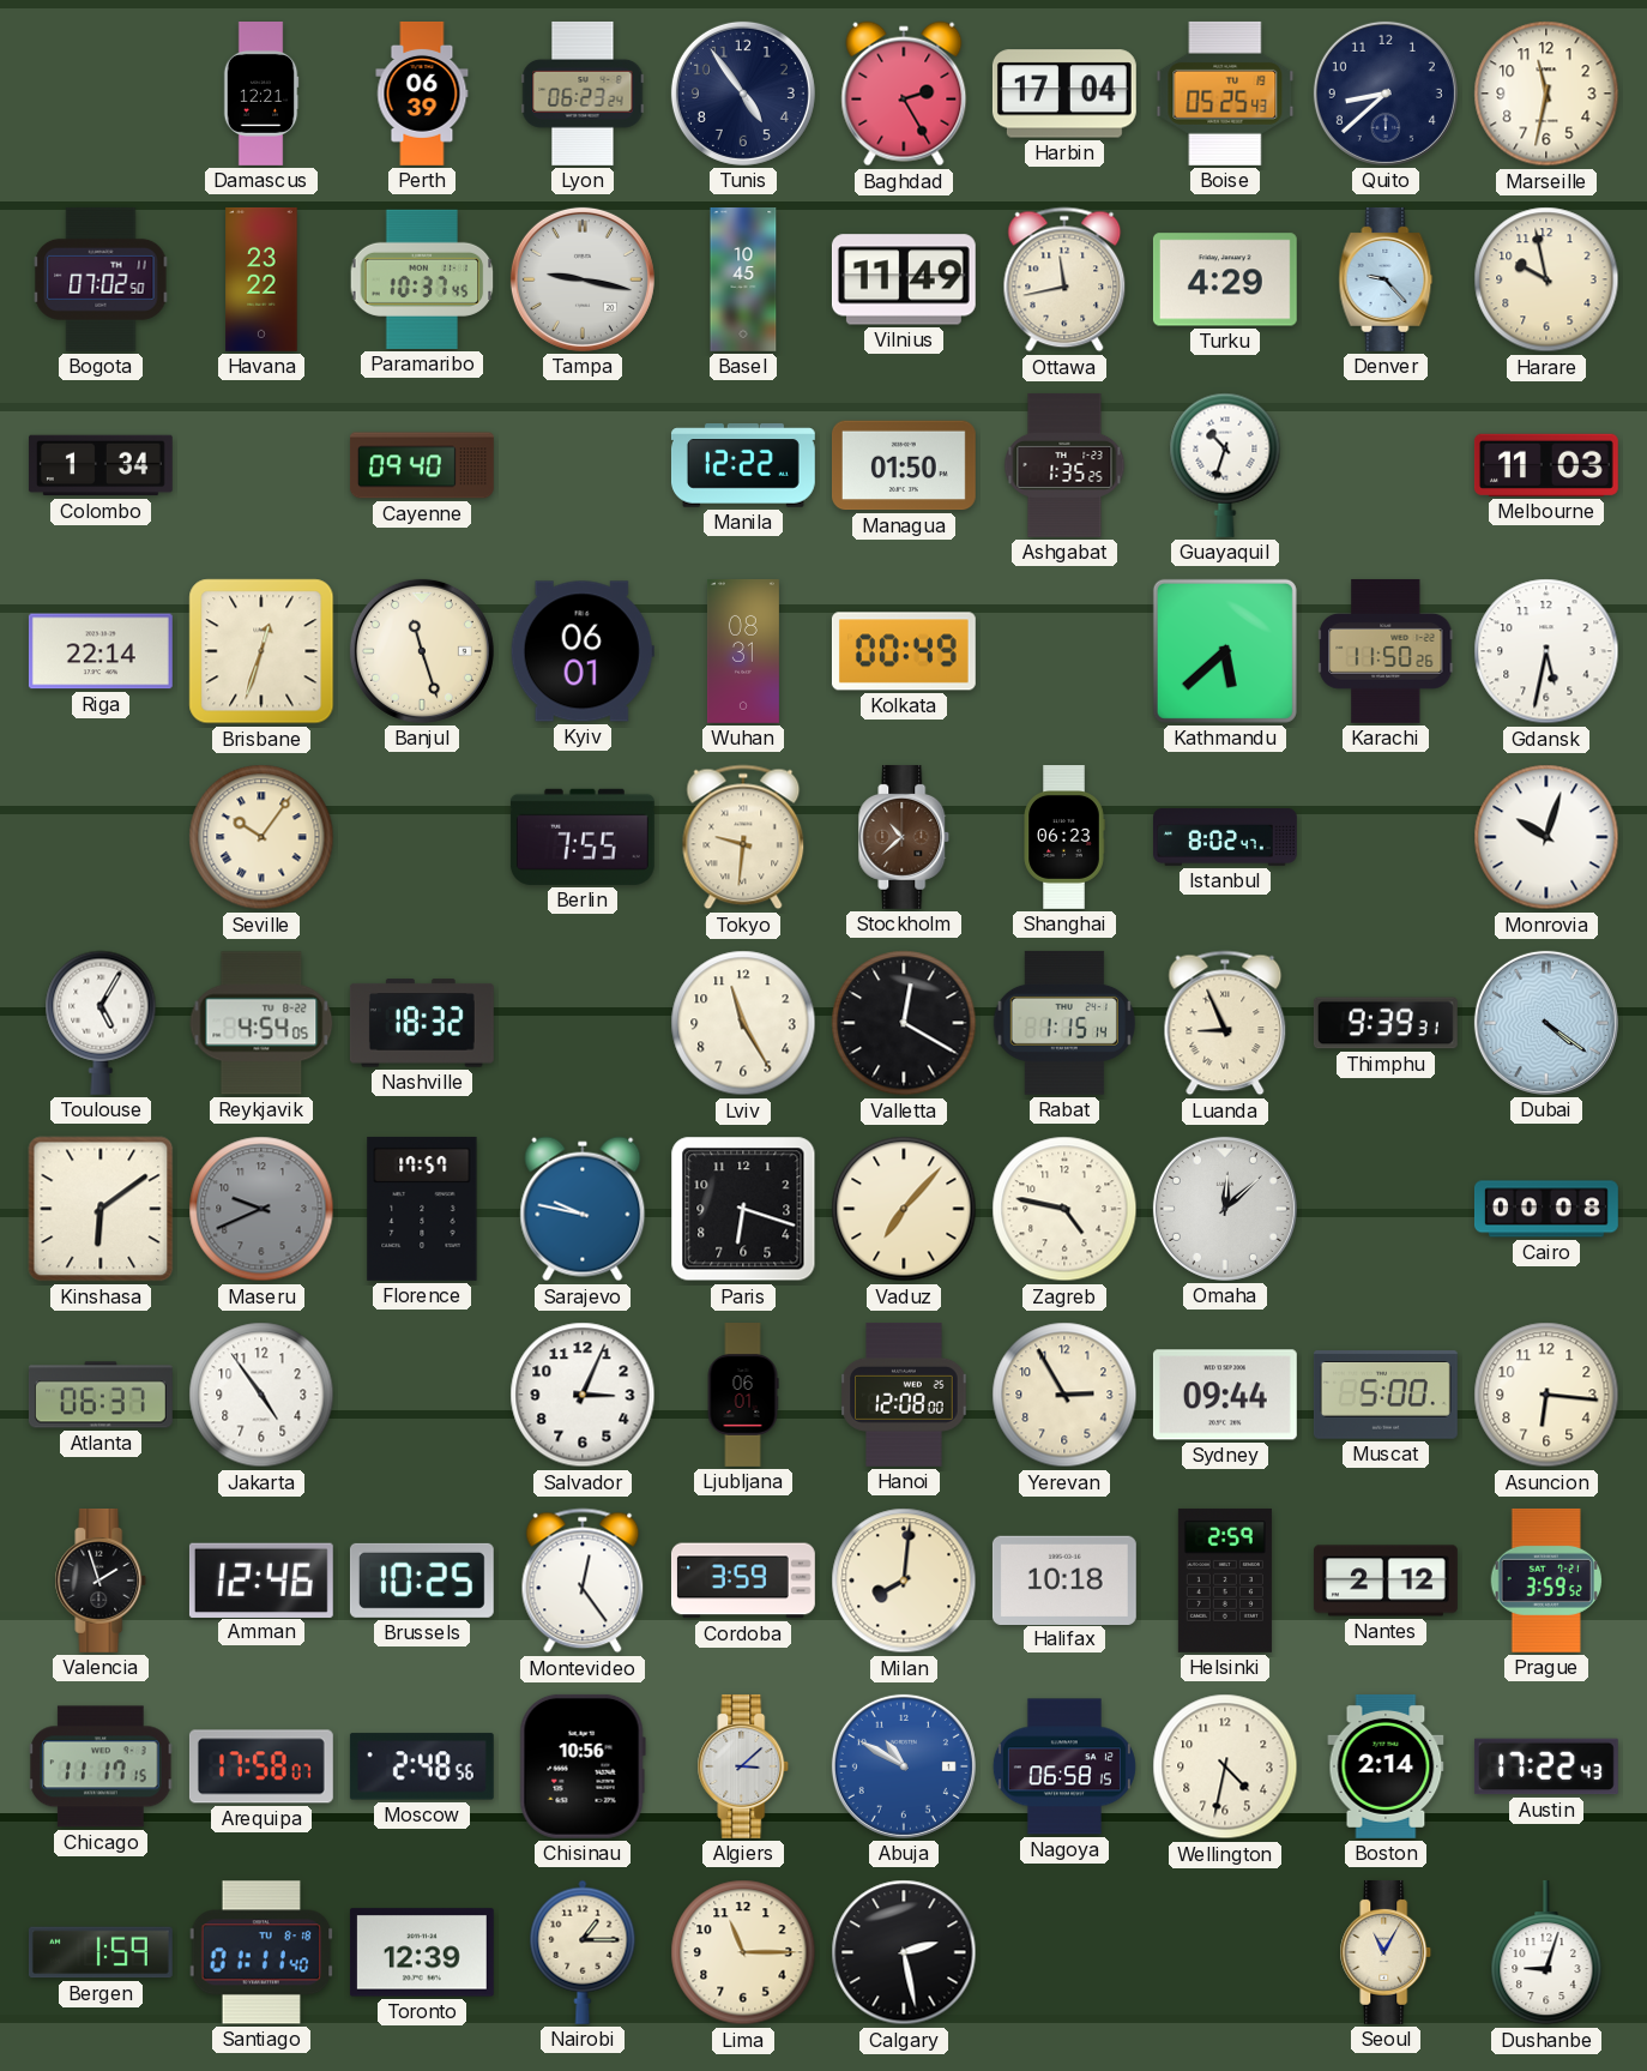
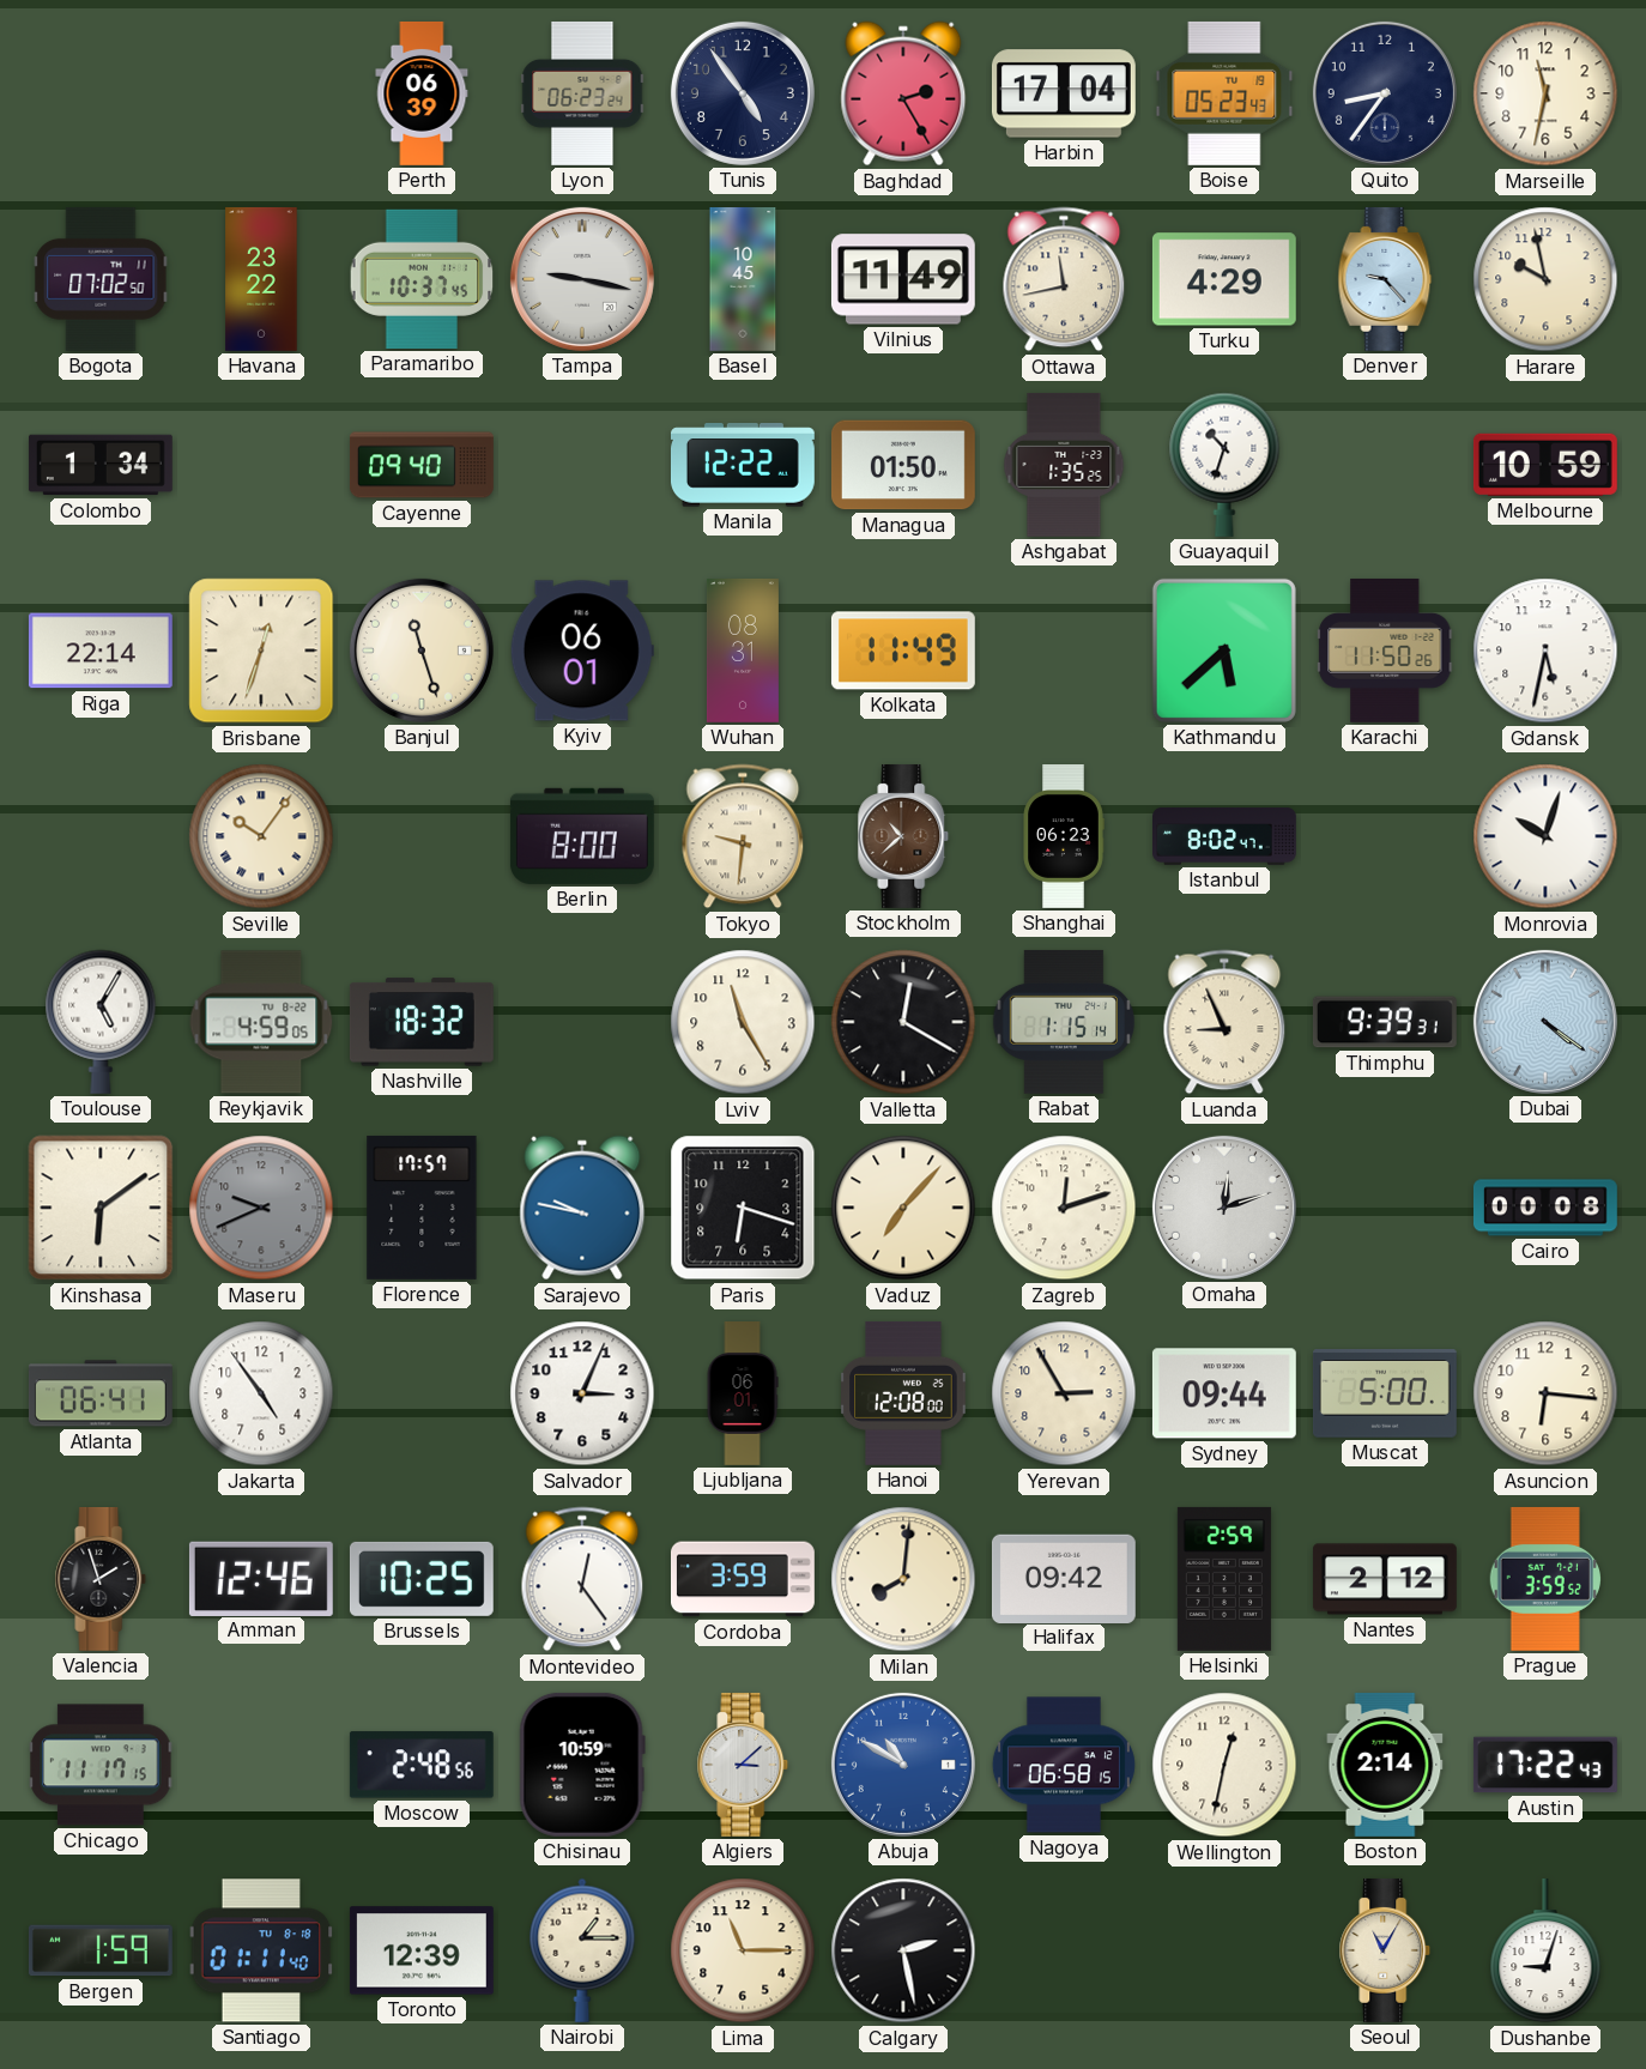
Damascus: 12:21 -> none
Boise: 05:25 -> 05:23
Quito: 8:38 -> 8:36
Melbourne: 11:03 -> 10:59
Kolkata: 00:49 -> 11:49
Berlin: 7:55 -> 8:00
Reykjavik: 4:54 -> 4:59
Zagreb: 4:47 -> 12:12
Omaha: 12:08 -> 12:12
Atlanta: 06:37 -> 06:41
Halifax: 10:18 -> 09:42
Arequipa: 17:58 -> none
Chisinau: 10:56 -> 10:59
Wellington: 4:32 -> 12:32
